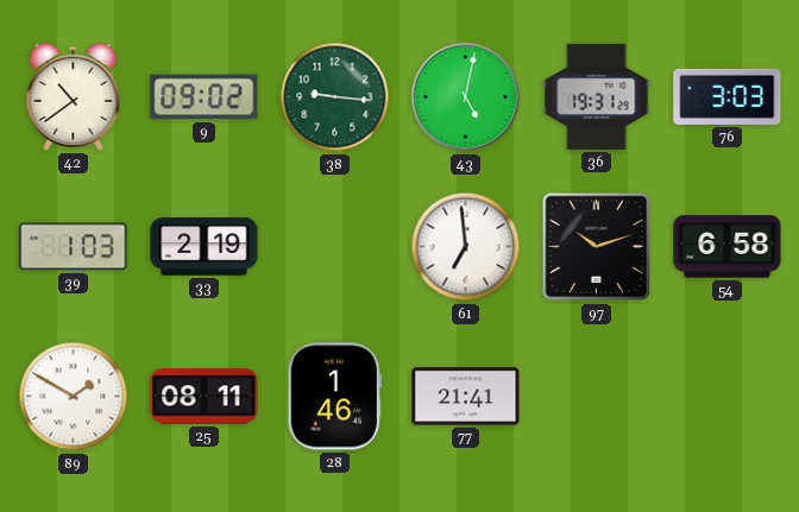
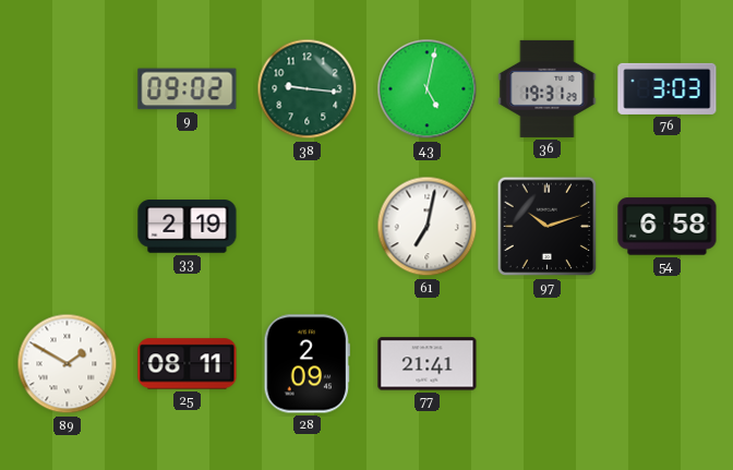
42: 10:39 -> none
39: 1:03 -> none
61: 6:59 -> 7:02
28: 1:46 -> 2:09
